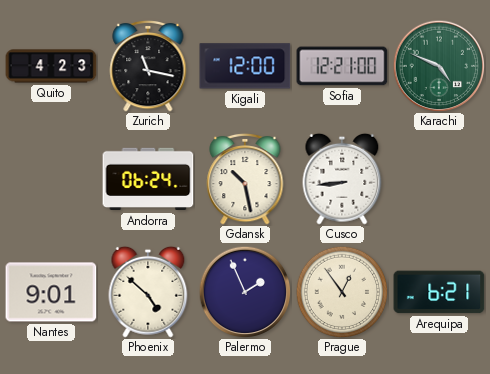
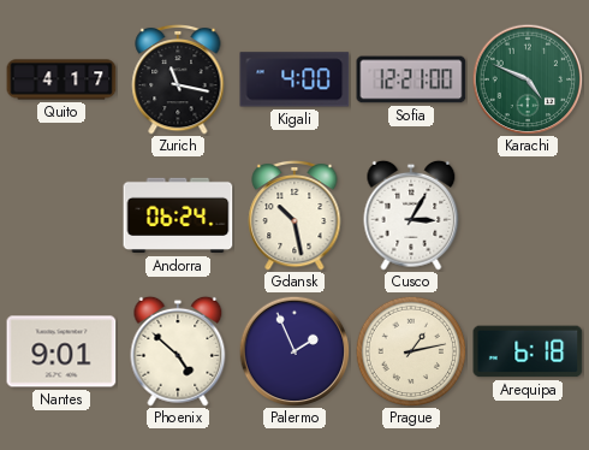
Quito: 4:23 -> 4:17
Kigali: 12:00 -> 4:00
Cusco: 8:44 -> 3:05
Prague: 12:54 -> 1:13
Arequipa: 6:21 -> 6:18
